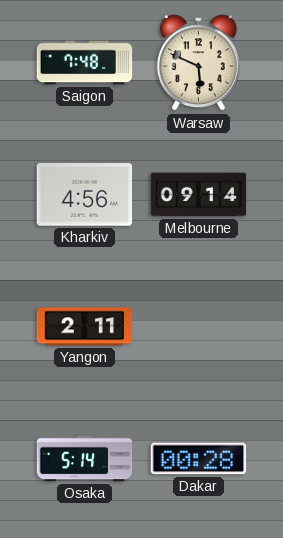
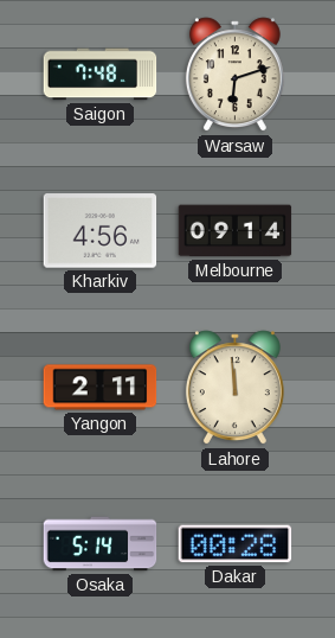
Warsaw: 5:49 -> 6:12
Lahore: none -> 11:59
